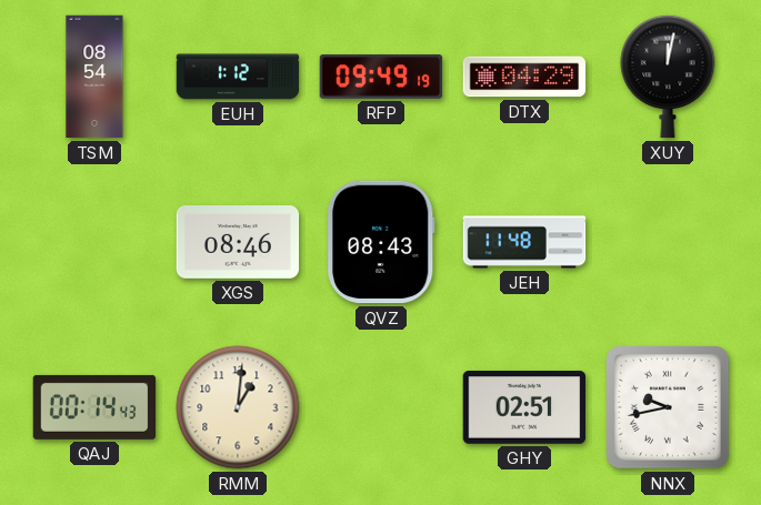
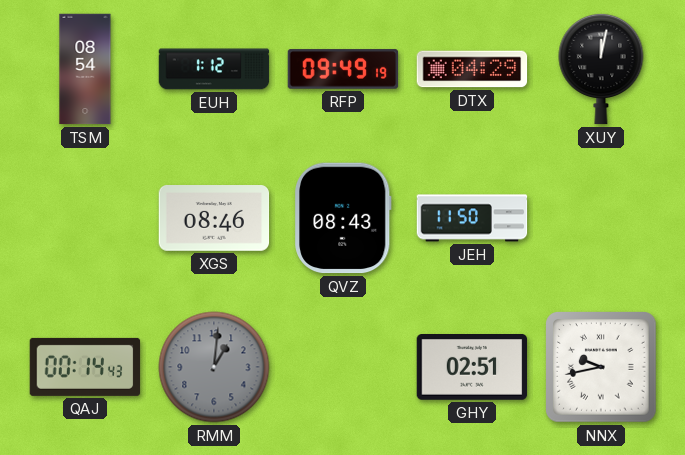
JEH: 11:48 -> 11:50
RMM dial: cream -> grey
